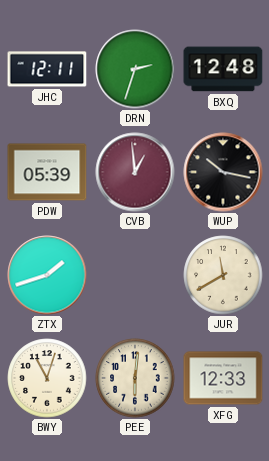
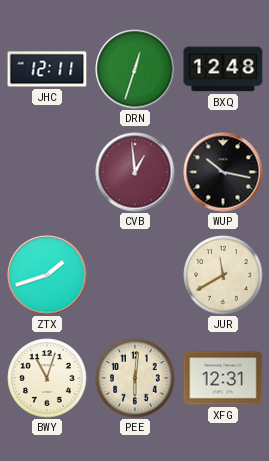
DRN: 2:33 -> 12:33
PDW: 05:39 -> none
XFG: 12:33 -> 12:31
